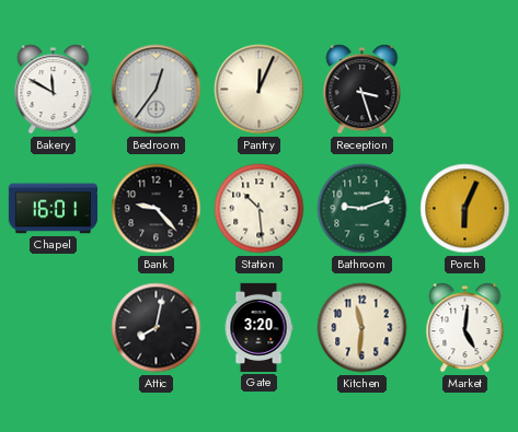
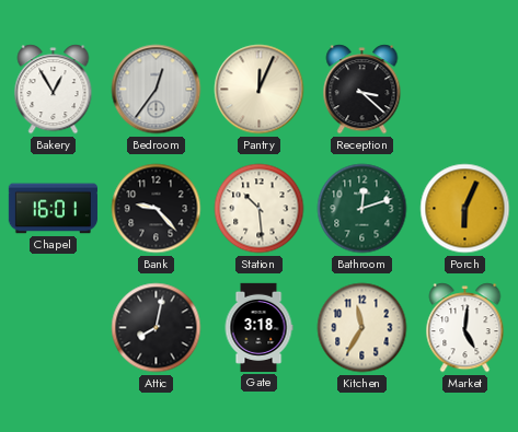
Bakery: 11:50 -> 12:55
Reception: 3:27 -> 3:22
Bathroom: 9:12 -> 12:12
Gate: 3:20 -> 3:18
Kitchen: 11:31 -> 11:35
